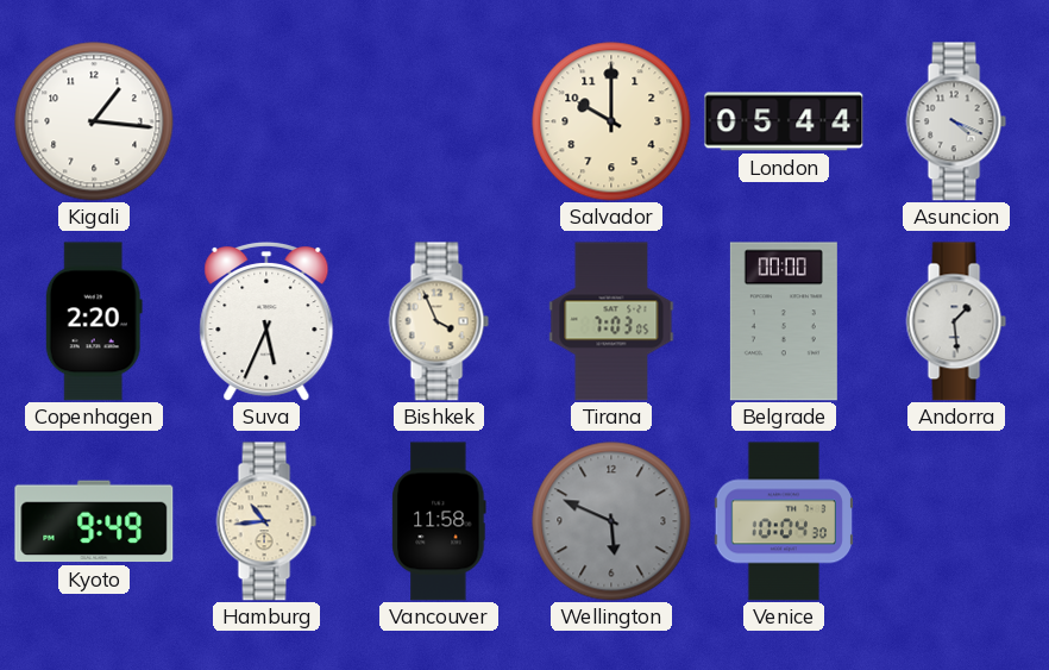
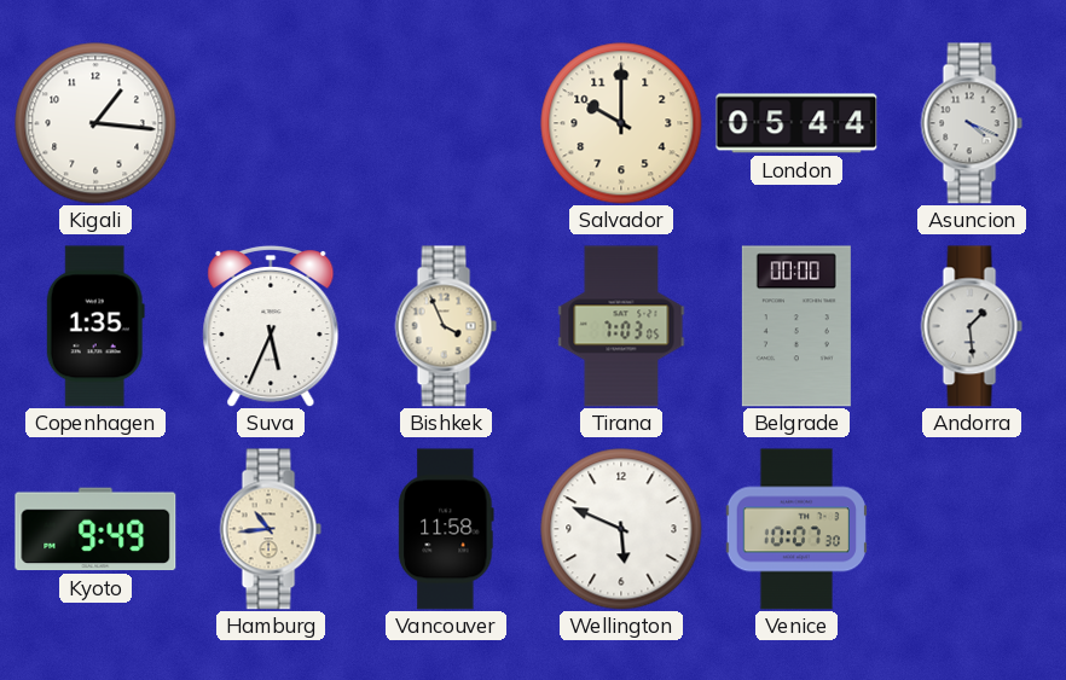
Copenhagen: 2:20 -> 1:35
Wellington dial: grey -> white
Venice: 10:04 -> 10:07
